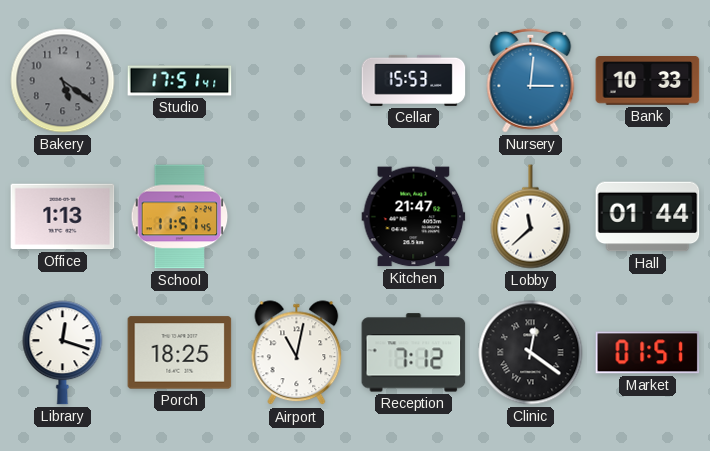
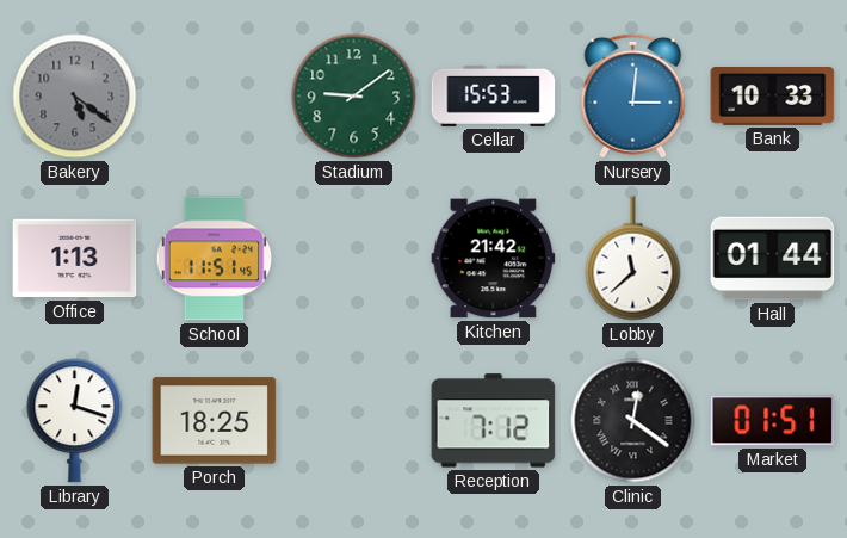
Studio: 17:51 -> none
Stadium: none -> 9:09
Kitchen: 21:47 -> 21:42
Airport: 11:02 -> none
